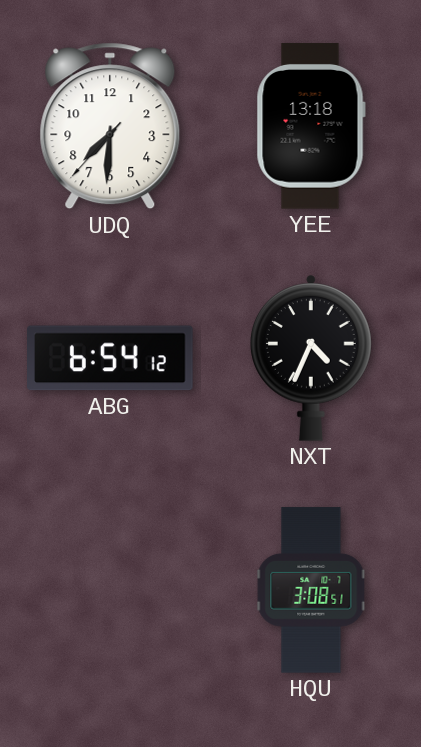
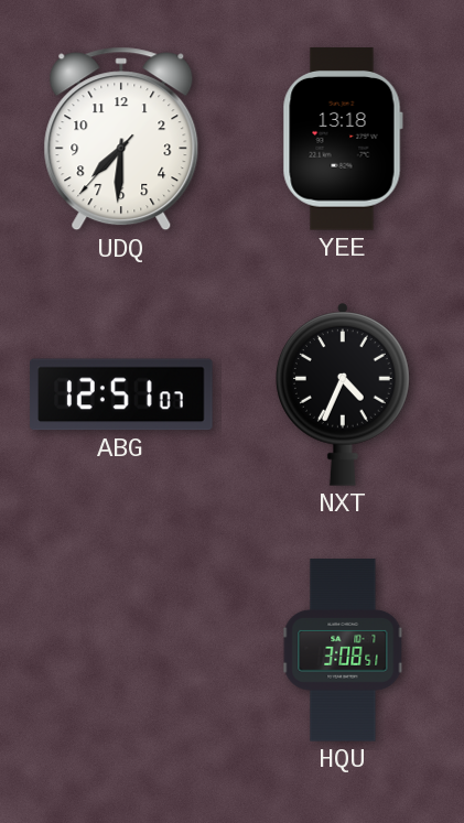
ABG: 6:54 -> 12:51
